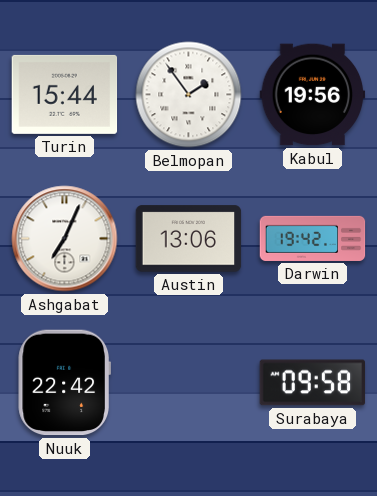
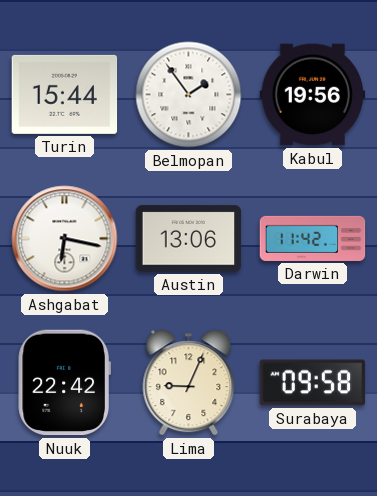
Ashgabat: 7:04 -> 6:17
Darwin: 19:42 -> 11:42
Lima: none -> 9:04
